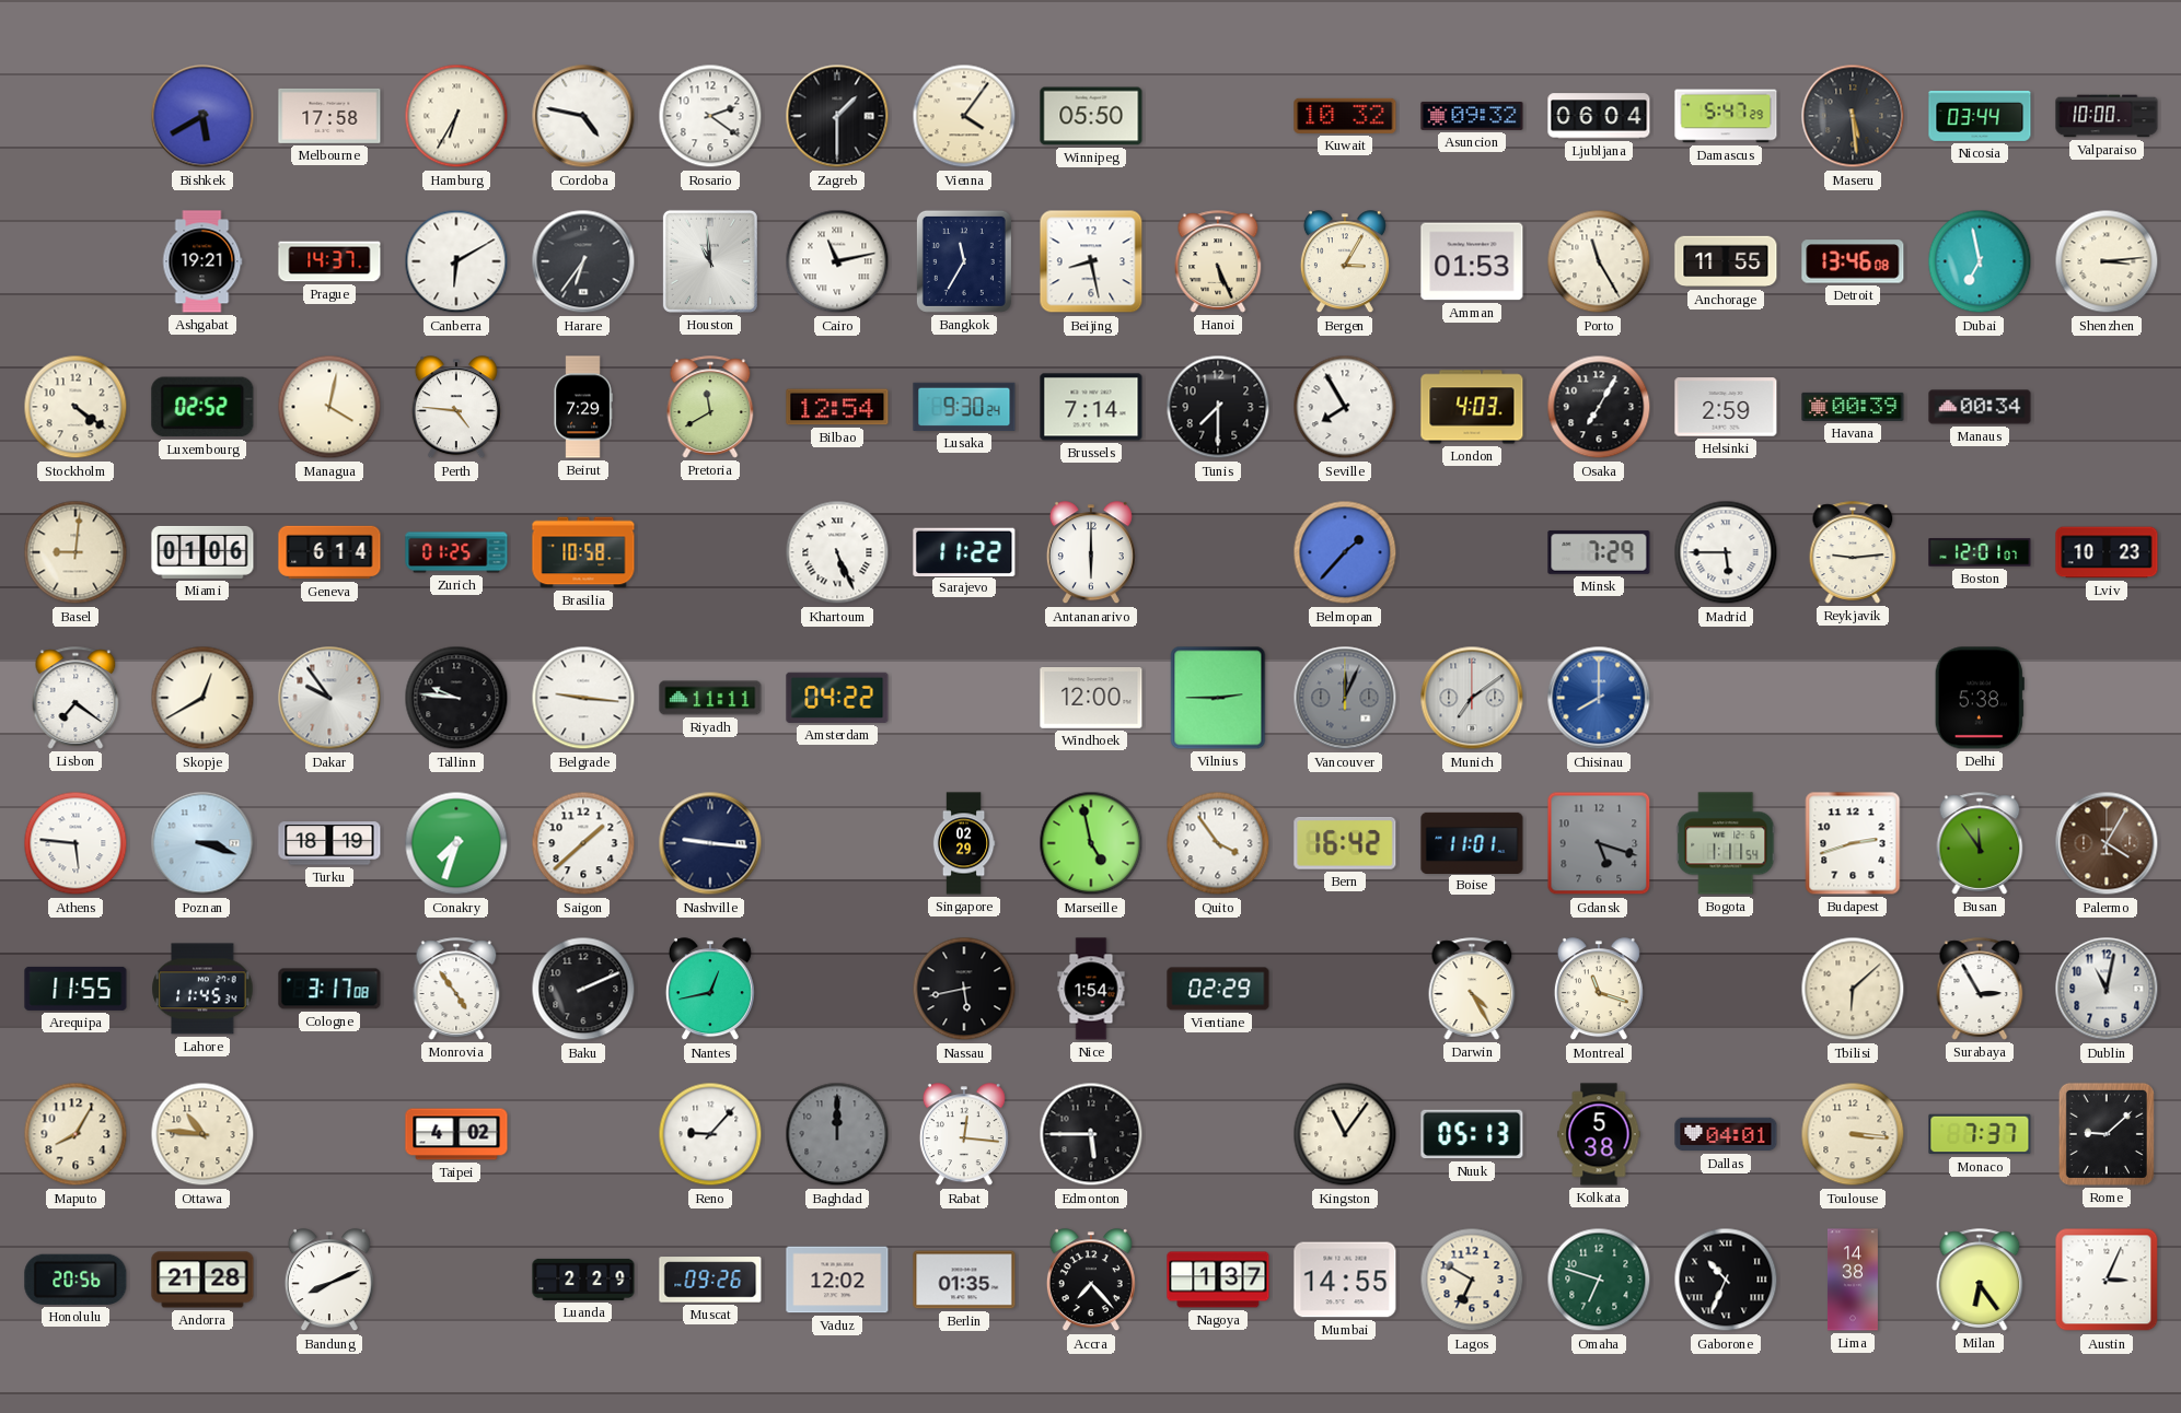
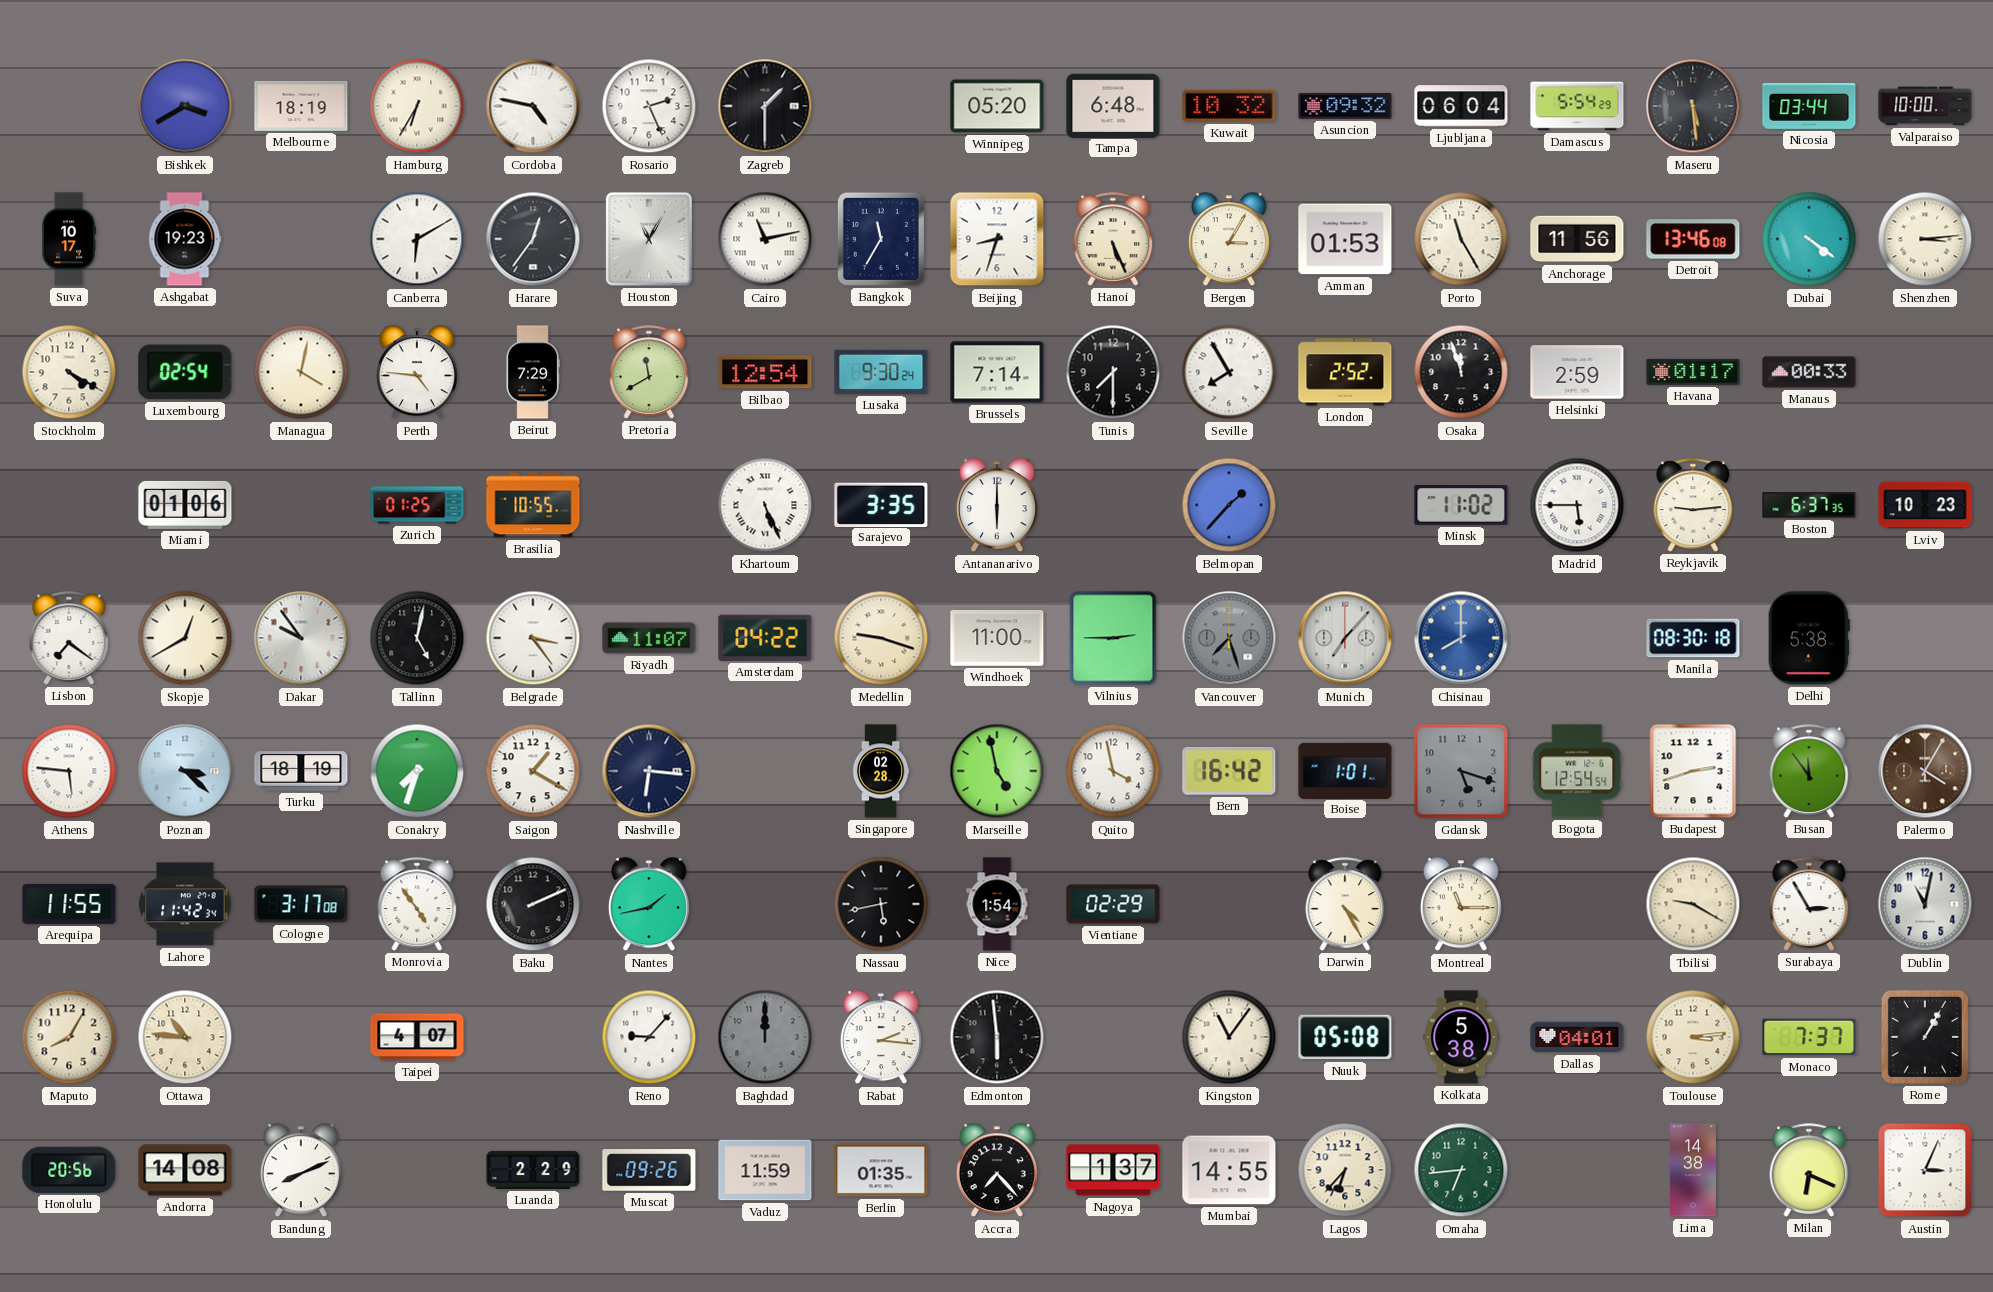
Bishkek: 5:40 -> 3:40
Melbourne: 17:58 -> 18:19
Rosario: 2:21 -> 2:26
Vienna: 4:06 -> none
Winnipeg: 05:50 -> 05:20
Tampa: none -> 6:48
Damascus: 5:47 -> 5:54
Suva: none -> 10:17
Ashgabat: 19:21 -> 19:23
Prague: 14:37 -> none
Harare: 6:36 -> 12:36
Houston: 10:59 -> 11:05
Beijing: 8:28 -> 8:33
Anchorage: 11:55 -> 11:56
Dubai: 6:58 -> 4:21
Stockholm: 4:21 -> 4:20
Luxembourg: 02:52 -> 02:54
London: 4:03 -> 2:52
Osaka: 7:05 -> 11:57
Havana: 00:39 -> 01:17
Manaus: 00:34 -> 00:33
Basel: 9:01 -> none
Geneva: 6:14 -> none
Brasilia: 10:58 -> 10:55
Sarajevo: 11:22 -> 3:35
Minsk: 7:29 -> 11:02
Boston: 12:01 -> 6:37
Tallinn: 9:46 -> 5:02
Belgrade: 9:16 -> 3:24
Riyadh: 11:11 -> 11:07
Medellin: none -> 9:18
Windhoek: 12:00 -> 11:00
Vancouver: 12:04 -> 7:27
Munich: 7:09 -> 7:07
Manila: none -> 08:30
Poznan: 3:18 -> 3:22
Saigon: 1:38 -> 1:20
Nashville: 9:16 -> 6:16
Singapore: 02:29 -> 02:28
Quito: 3:54 -> 3:58
Boise: 11:01 -> 1:01
Bogota: 1:11 -> 12:54
Lahore: 11:45 -> 11:42
Nantes: 12:43 -> 1:43
Montreal: 11:18 -> 11:15
Tbilisi: 6:08 -> 9:20
Taipei: 4:02 -> 4:07
Rabat: 12:16 -> 2:16
Edmonton: 5:45 -> 5:59
Nuuk: 05:13 -> 05:08
Toulouse: 3:16 -> 3:14
Rome: 9:08 -> 1:05
Andorra: 21:28 -> 14:08
Vaduz: 12:02 -> 11:59
Lagos: 6:50 -> 6:37
Omaha: 6:48 -> 6:44
Gaborone: 10:34 -> none
Milan: 6:24 -> 6:19
